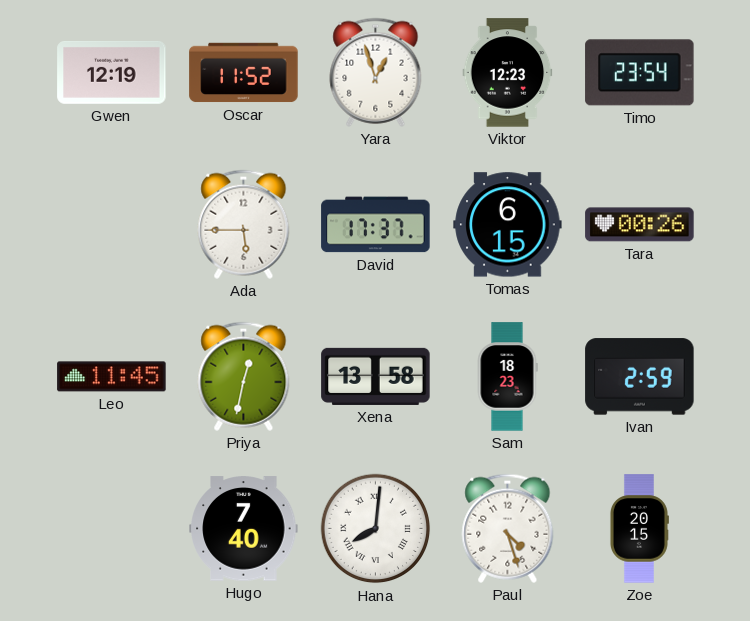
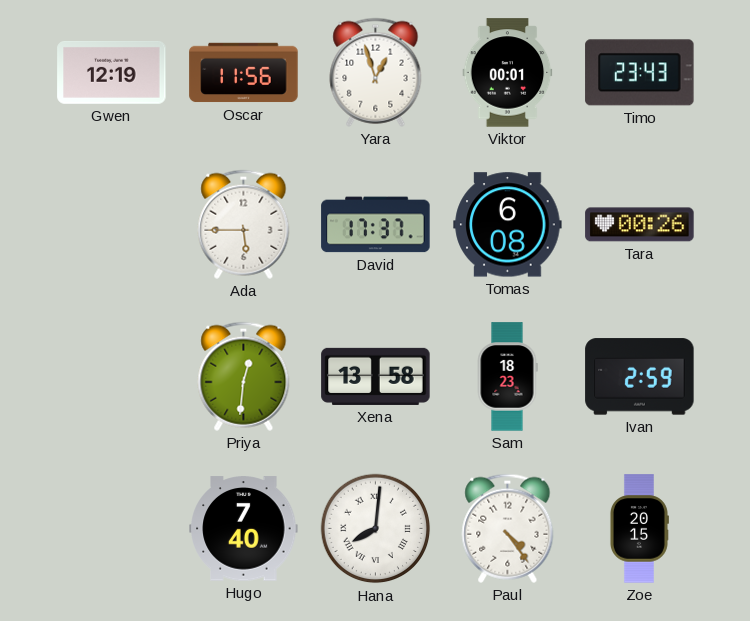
Oscar: 11:52 -> 11:56
Viktor: 12:23 -> 00:01
Timo: 23:54 -> 23:43
Tomas: 6:15 -> 6:08
Leo: 11:45 -> none
Priya: 12:32 -> 12:31
Paul: 4:27 -> 4:24
